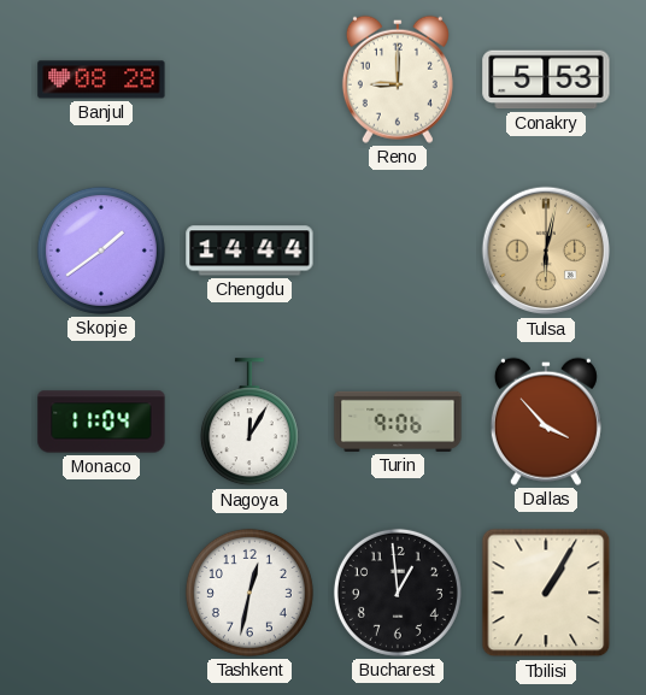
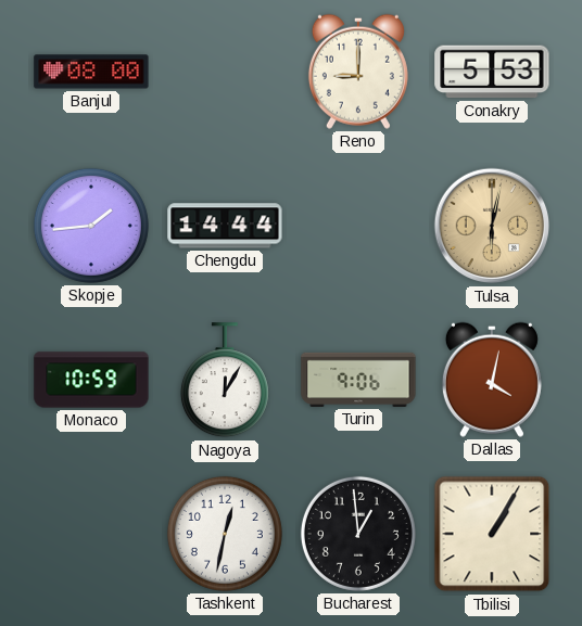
Banjul: 08:28 -> 08:00
Skopje: 1:39 -> 1:44
Monaco: 11:04 -> 10:59
Dallas: 3:53 -> 4:02
